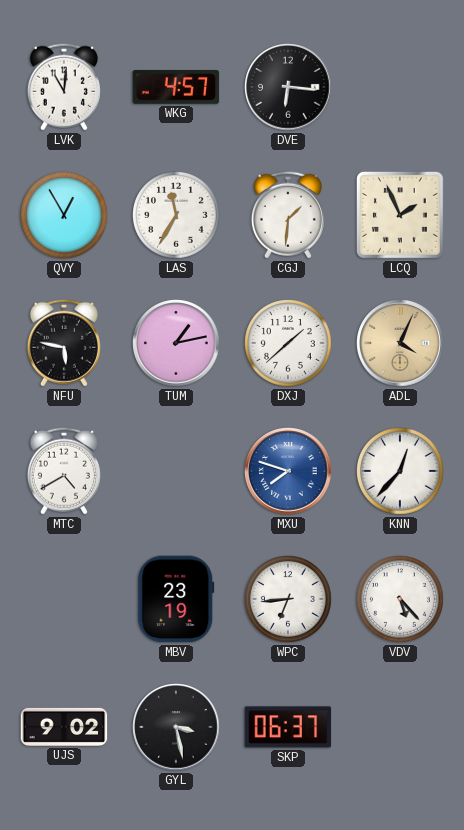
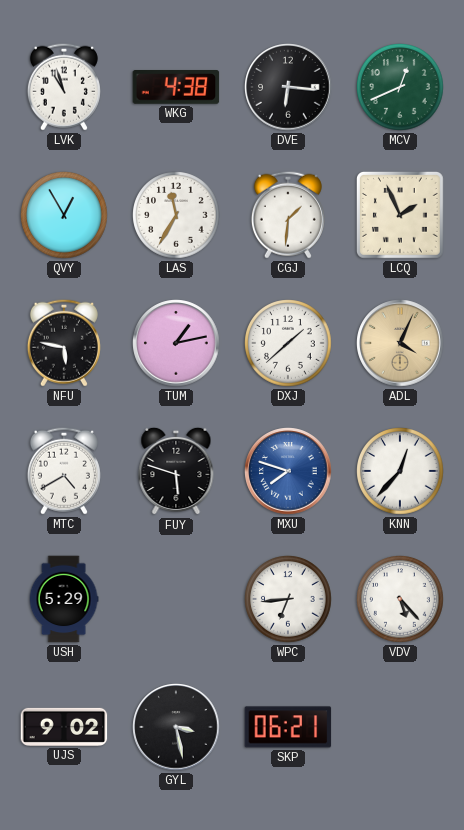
LVK: 11:01 -> 10:57
WKG: 4:57 -> 4:38
MCV: none -> 12:41
FUY: none -> 5:48
USH: none -> 5:29
MBV: 23:19 -> none
SKP: 06:37 -> 06:21
